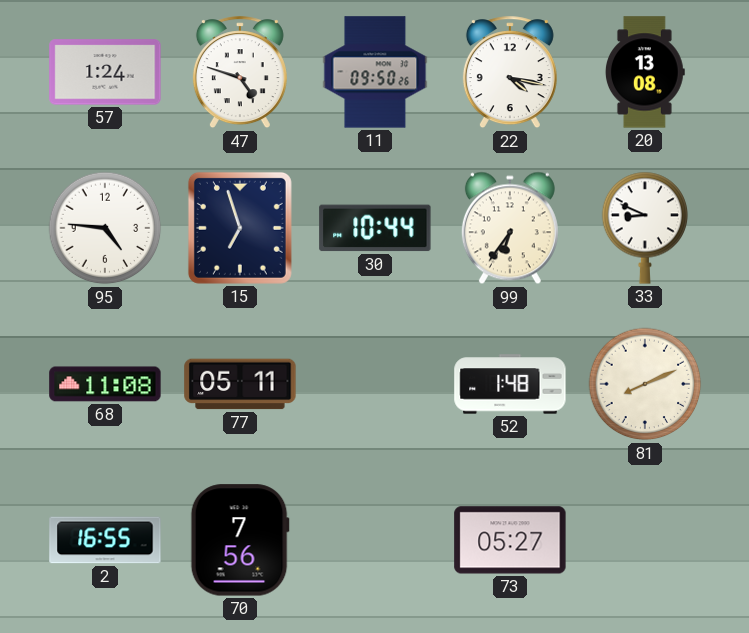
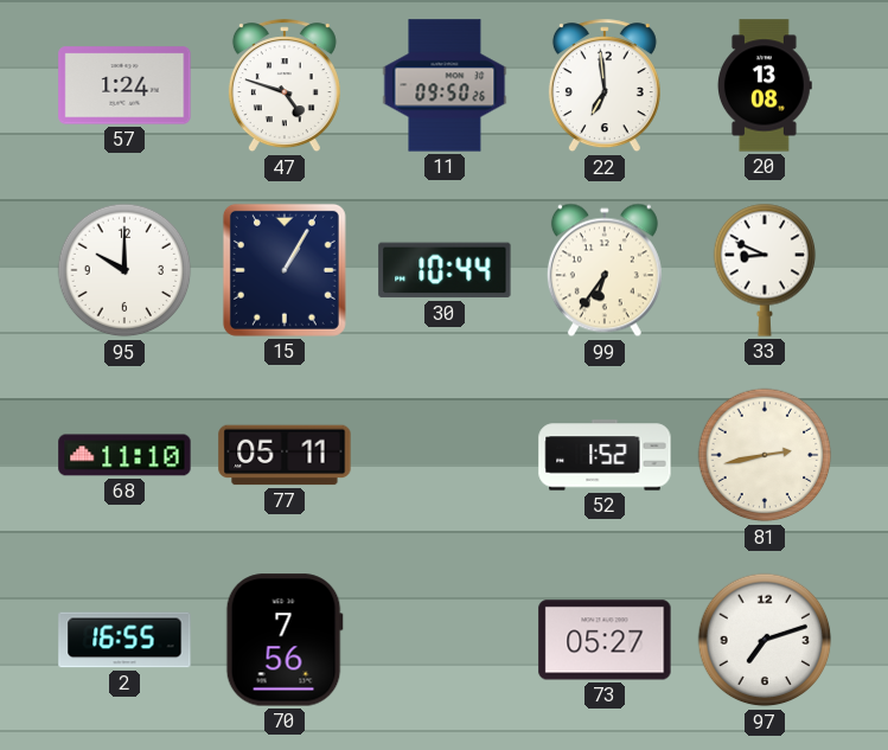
22: 4:17 -> 6:59
95: 4:46 -> 10:00
15: 6:57 -> 1:05
68: 11:08 -> 11:10
52: 1:48 -> 1:52
81: 8:11 -> 2:43
97: none -> 7:12
